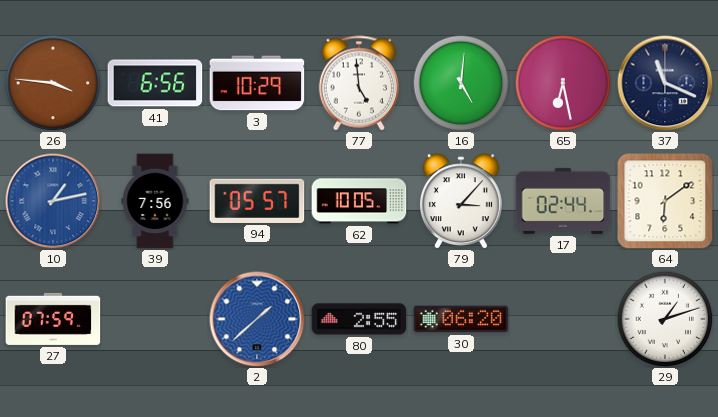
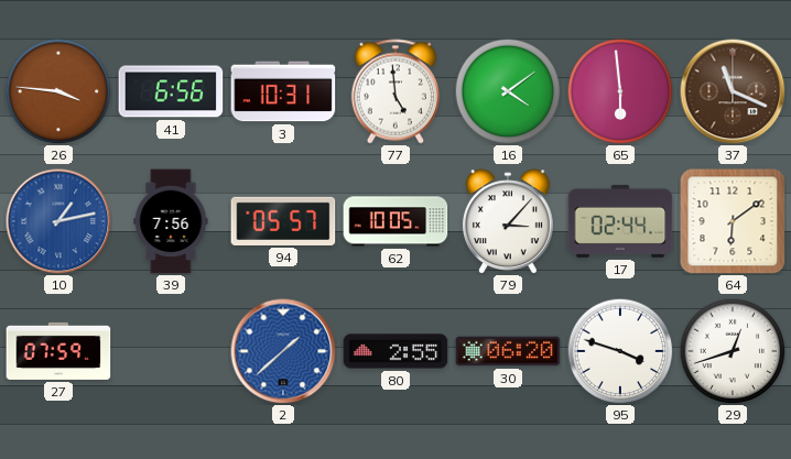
3: 10:29 -> 10:31
16: 5:01 -> 4:09
65: 6:28 -> 5:59
37 dial: navy -> brown
95: none -> 3:48
29: 1:12 -> 12:42
